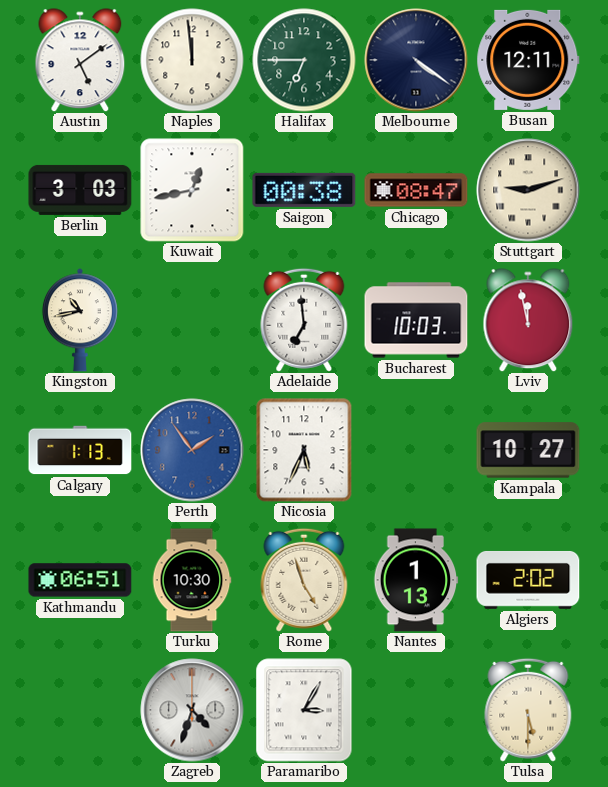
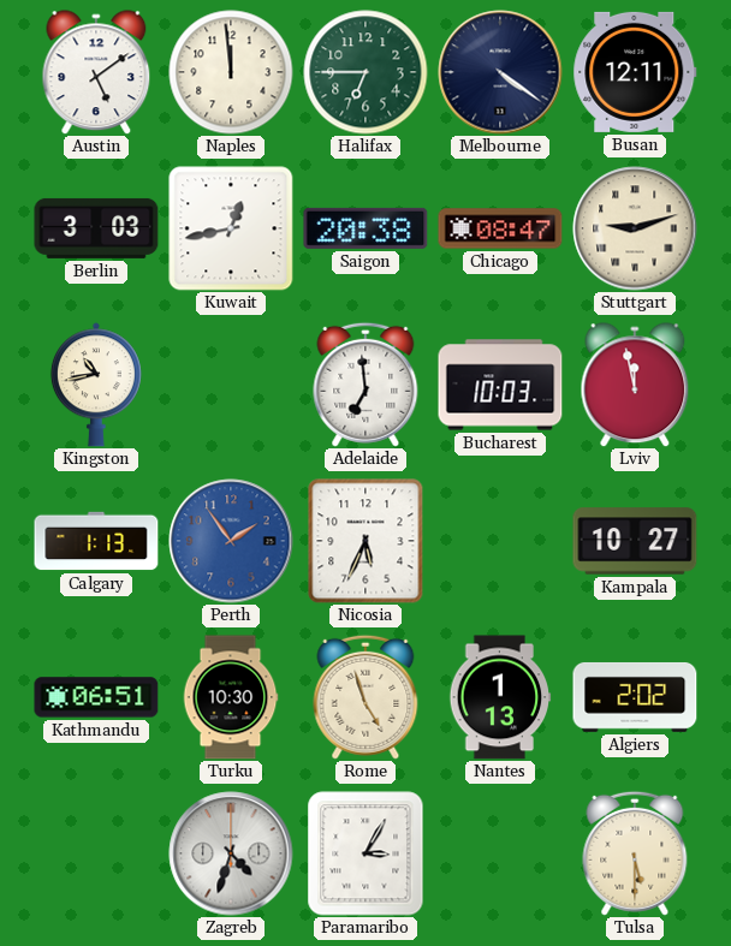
Saigon: 00:38 -> 20:38
